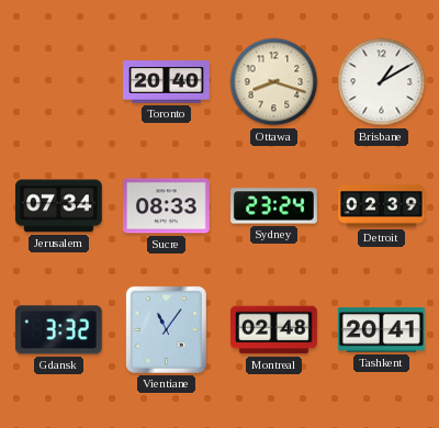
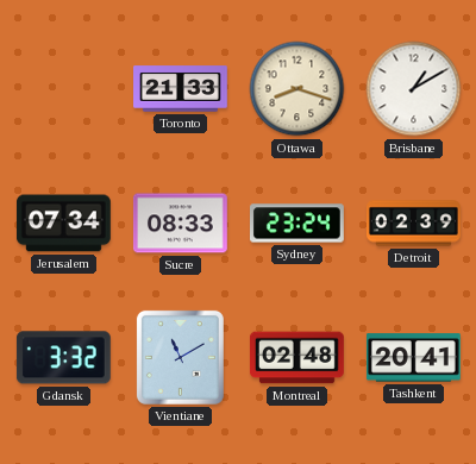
Toronto: 20:40 -> 21:33
Vientiane: 11:06 -> 11:10
